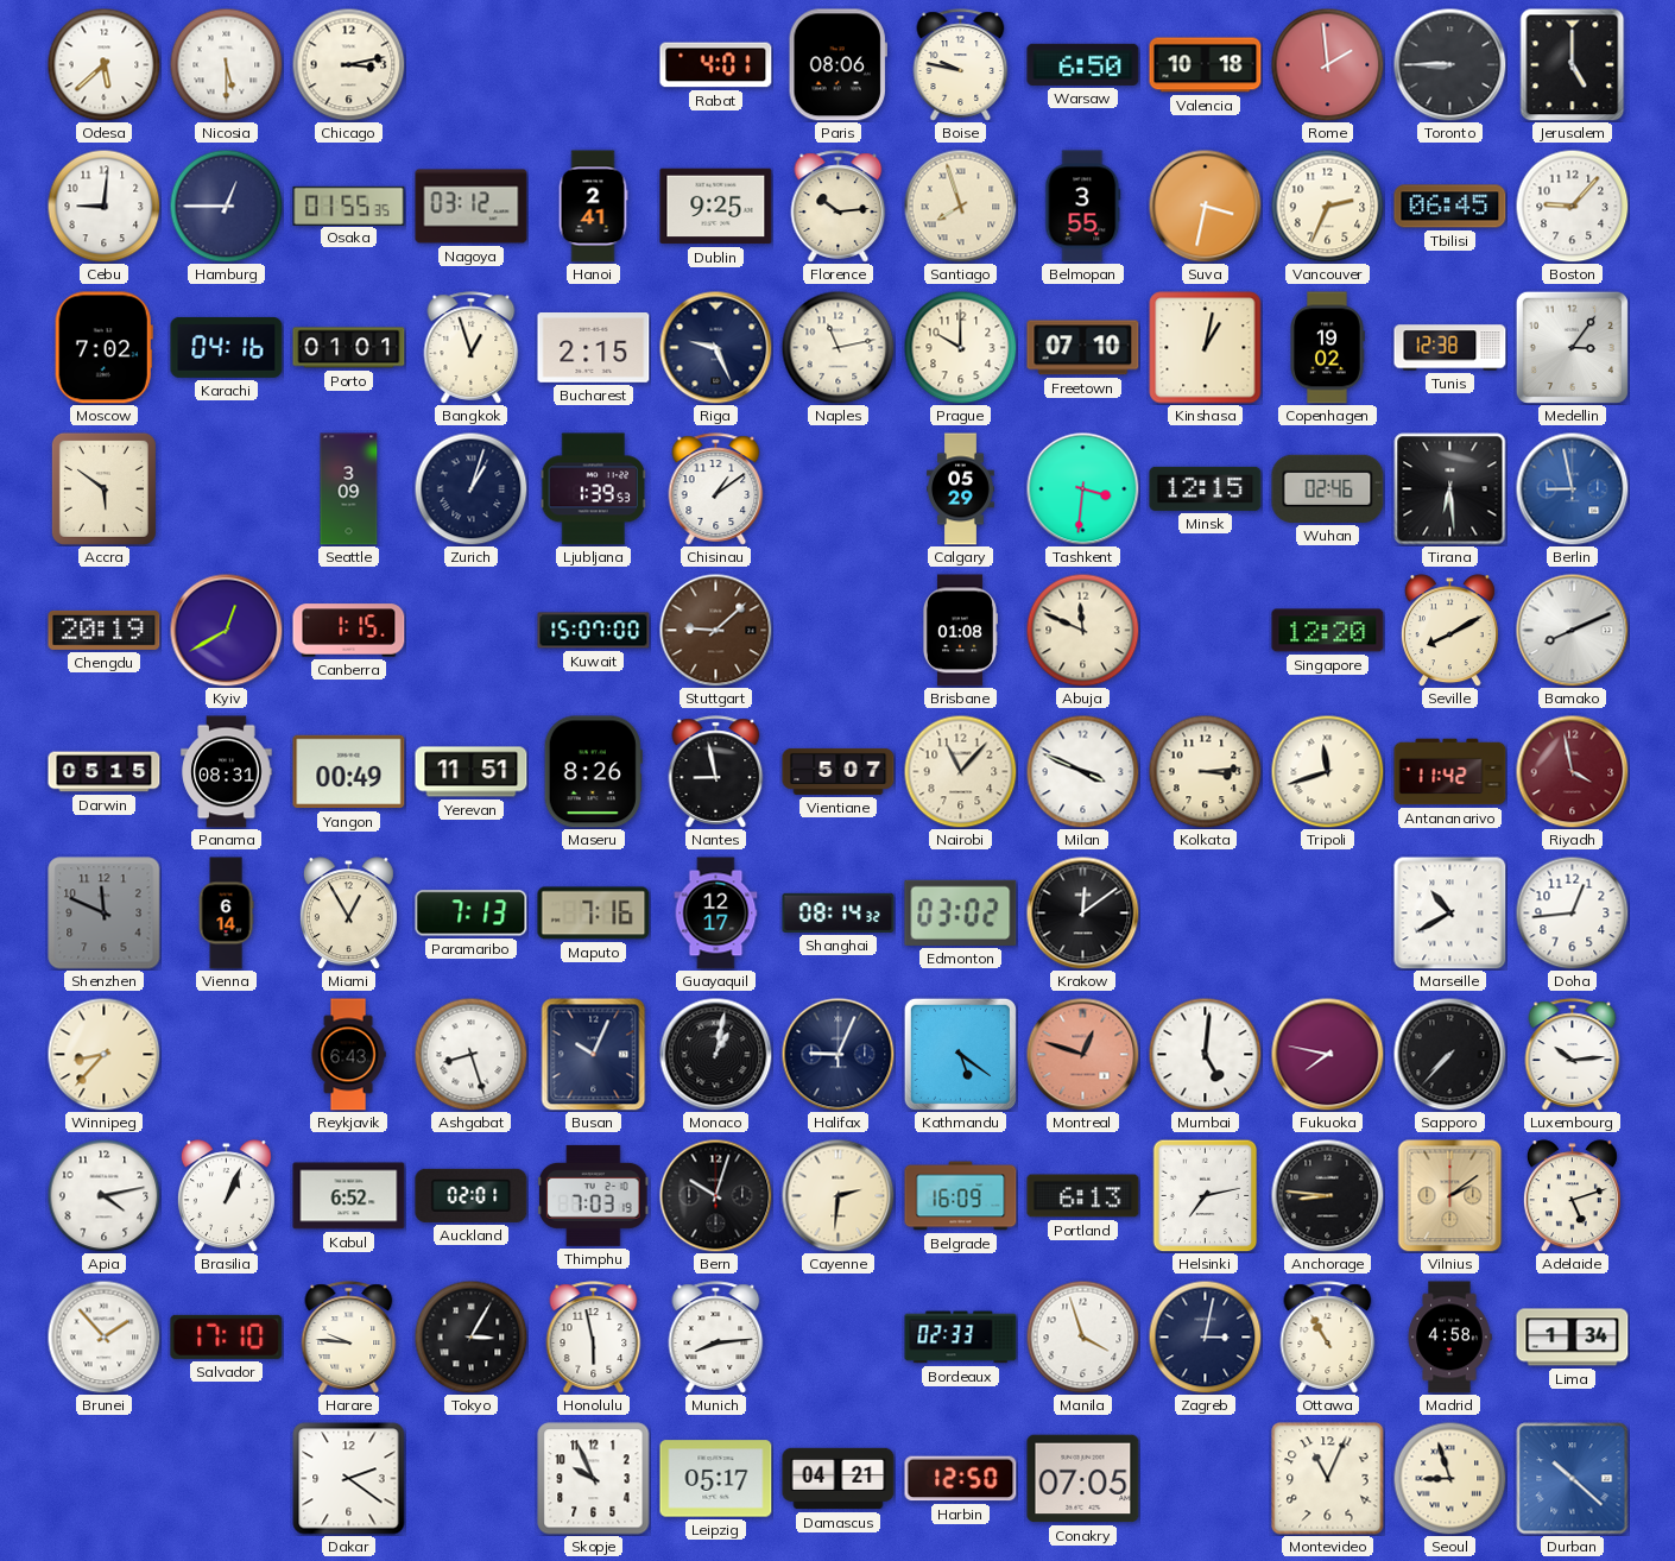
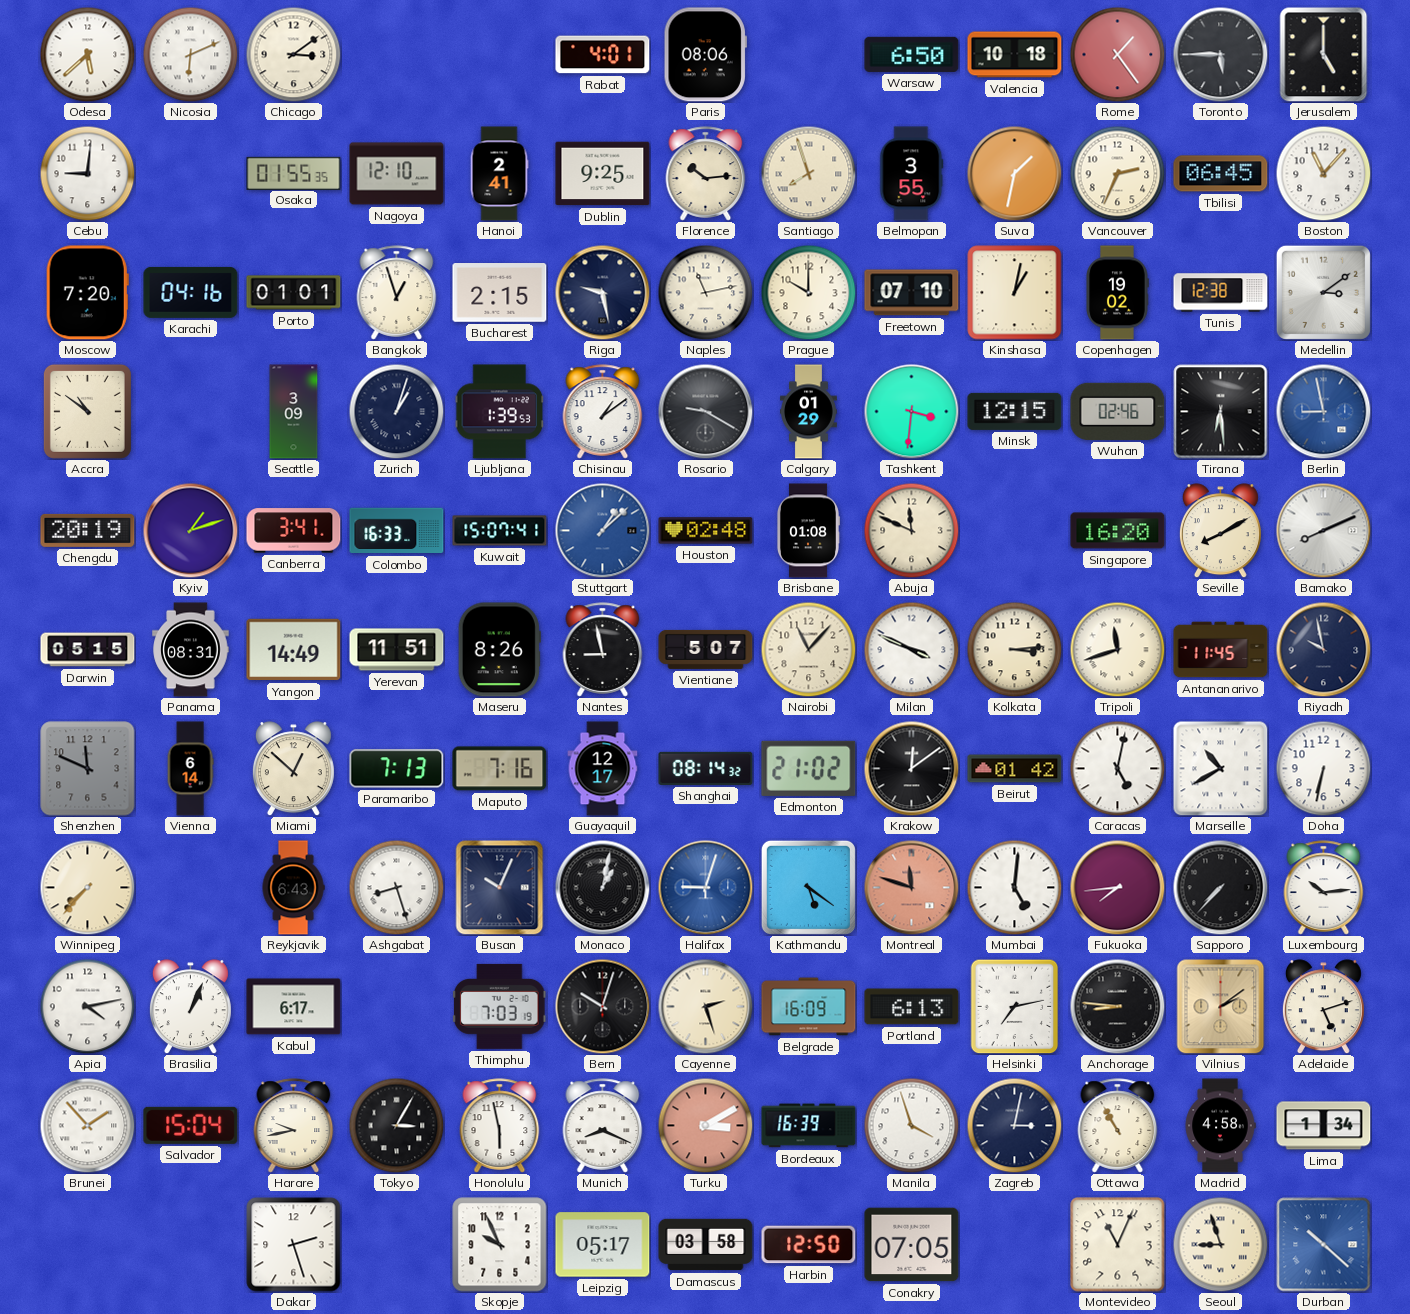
Nicosia: 5:30 -> 6:11
Chicago: 3:13 -> 3:09
Boise: 9:47 -> none
Rome: 1:59 -> 1:24
Toronto: 8:45 -> 5:45
Hamburg: 12:45 -> none
Nagoya: 03:12 -> 12:10
Suva: 3:32 -> 1:32
Boston: 9:07 -> 11:07
Moscow: 7:02 -> 7:20
Riga: 9:26 -> 9:28
Medellin: 3:06 -> 3:09
Accra: 5:51 -> 10:51
Rosario: none -> 9:20
Calgary: 05:29 -> 01:29
Kyiv: 12:40 -> 1:12
Canberra: 1:15 -> 3:41
Colombo: none -> 16:33
Kuwait: 15:07:00 -> 15:07:41
Stuttgart: 9:08 -> 1:08
Stuttgart dial: brown -> blue
Houston: none -> 02:48
Singapore: 12:20 -> 16:20
Yangon: 00:49 -> 14:49
Antananarivo: 11:42 -> 11:45
Riyadh: 3:58 -> 9:58
Riyadh dial: burgundy -> navy
Miami: 12:55 -> 12:52
Edmonton: 03:02 -> 21:02
Beirut: none -> 01:42
Caracas: none -> 5:02
Doha: 12:44 -> 6:32
Winnipeg: 8:37 -> 7:37
Halifax: 9:04 -> 9:03
Halifax dial: navy -> blue
Montreal: 12:48 -> 11:48
Fukuoka: 7:47 -> 7:44
Kabul: 6:52 -> 6:17
Auckland: 02:01 -> none
Cayenne: 2:31 -> 2:27
Salvador: 17:10 -> 15:04
Harare: 9:46 -> 9:43
Munich: 8:14 -> 8:19
Turku: none -> 3:10
Bordeaux: 02:33 -> 16:39
Dakar: 2:21 -> 2:27
Damascus: 04:21 -> 03:58
